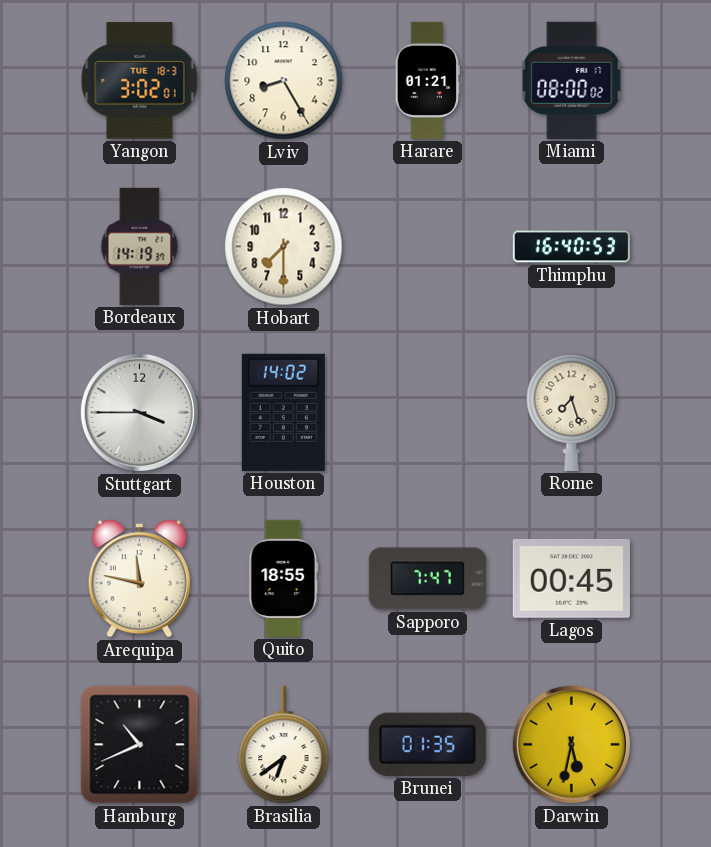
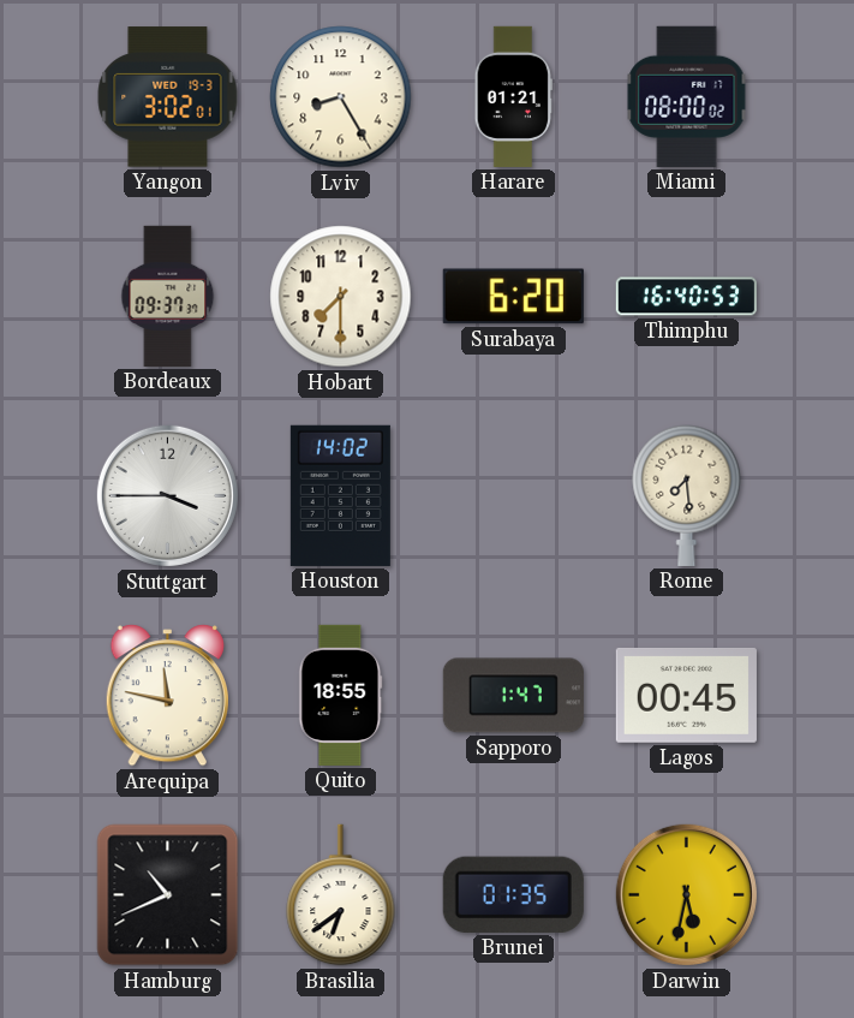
Yangon date: TUE 18-3 -> WED 19-3
Bordeaux: 14:19 -> 09:37
Surabaya: none -> 6:20
Rome: 7:27 -> 7:29
Sapporo: 7:47 -> 1:47
